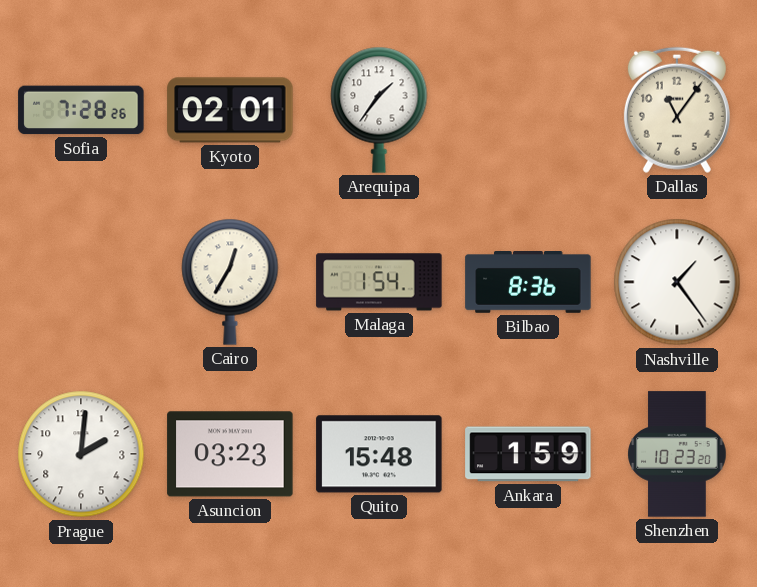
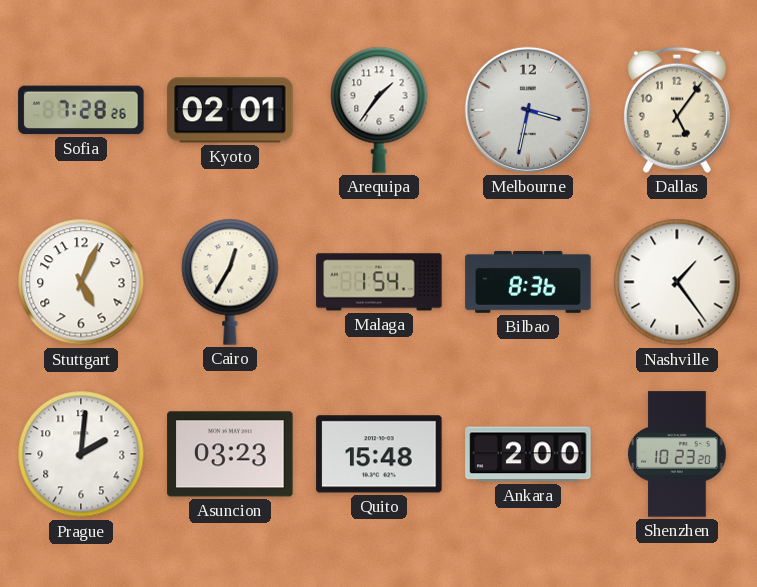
Melbourne: none -> 3:32
Dallas: 11:06 -> 5:06
Stuttgart: none -> 5:04
Ankara: 1:59 -> 2:00
